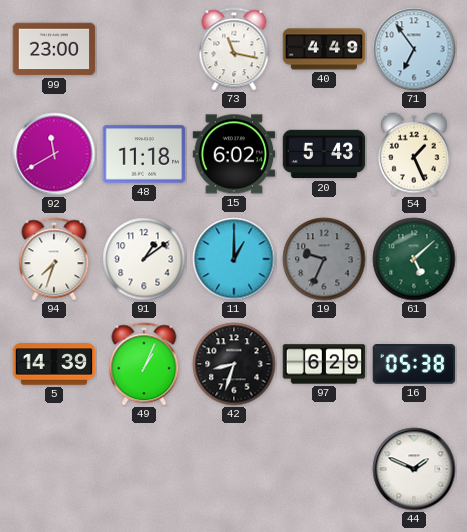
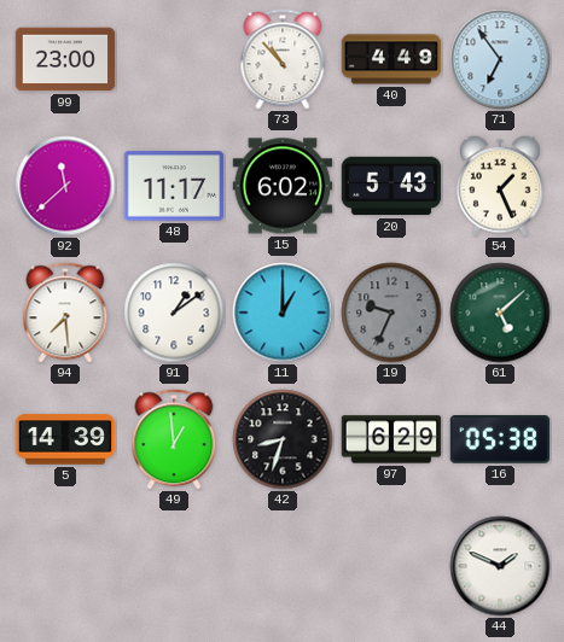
73: 11:17 -> 10:53
92: 11:40 -> 11:38
48: 11:18 -> 11:17
94: 7:33 -> 7:29
49: 1:04 -> 12:59
